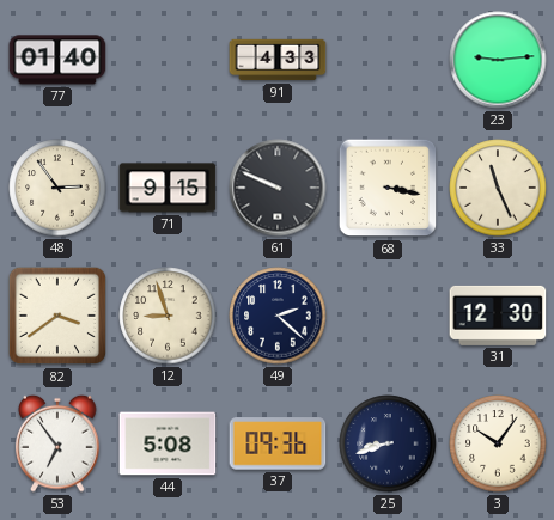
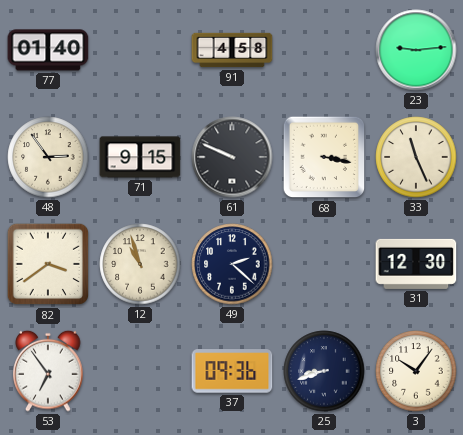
91: 4:33 -> 4:58
12: 8:57 -> 10:57
44: 5:08 -> none
